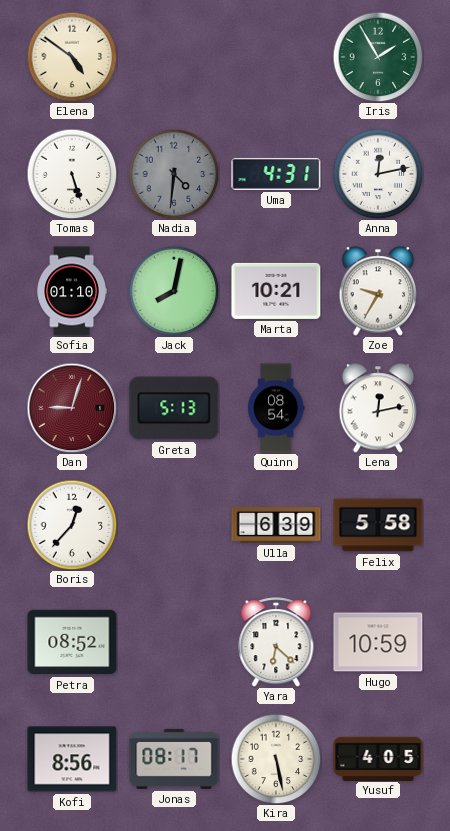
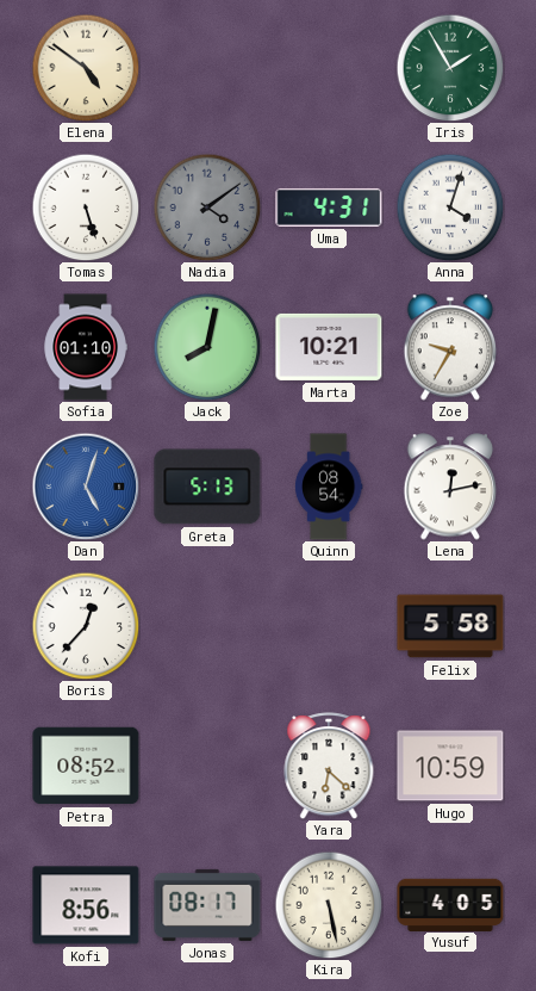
Nadia: 4:31 -> 4:09
Anna: 12:13 -> 4:03
Dan: 9:03 -> 5:03
Dan dial: burgundy -> blue
Ulla: 6:39 -> none
